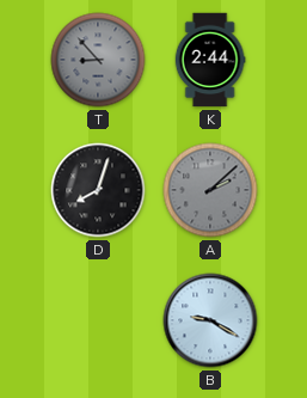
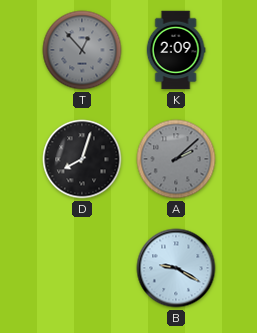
T: 8:53 -> 12:53
K: 2:44 -> 2:09
